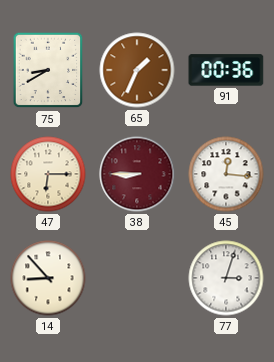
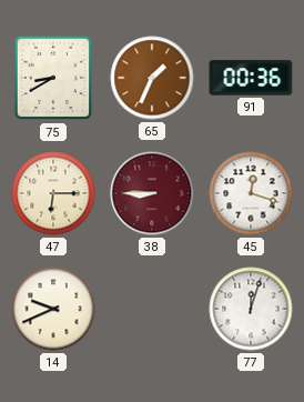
45: 12:16 -> 12:18
14: 8:53 -> 9:41
77: 3:03 -> 12:03
